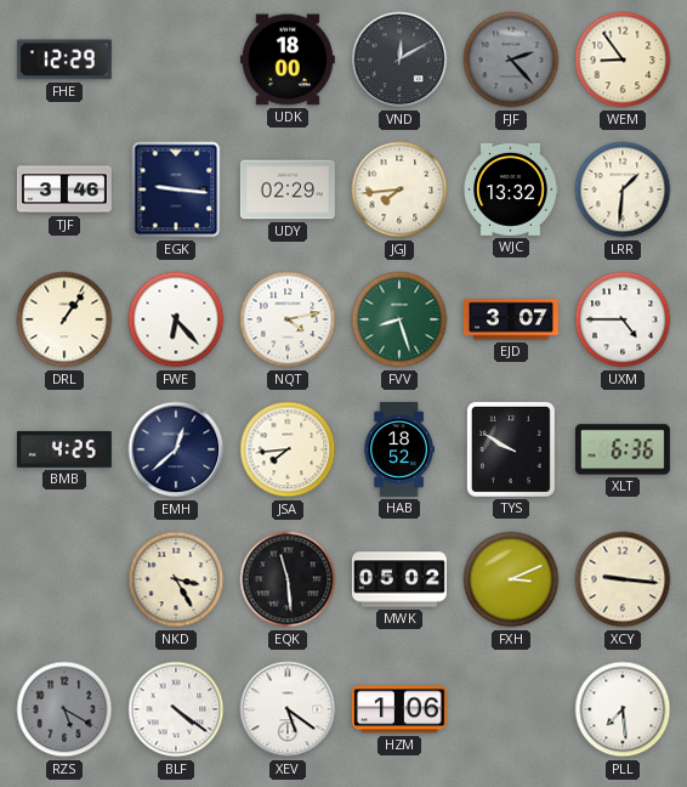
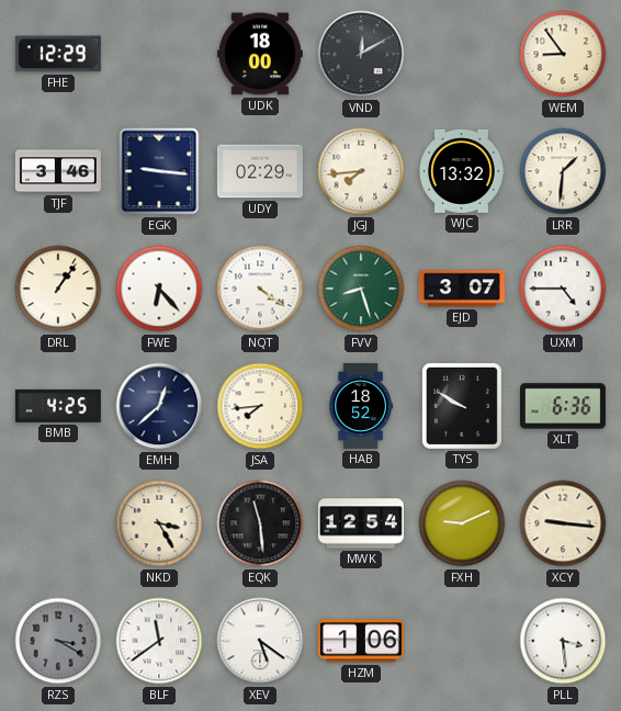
FJF: 2:23 -> none
NQT: 4:13 -> 4:21
MWK: 05:02 -> 12:54
FXH: 3:11 -> 9:11
RZS: 5:20 -> 3:20
BLF: 4:21 -> 11:39
PLL: 7:29 -> 3:29
